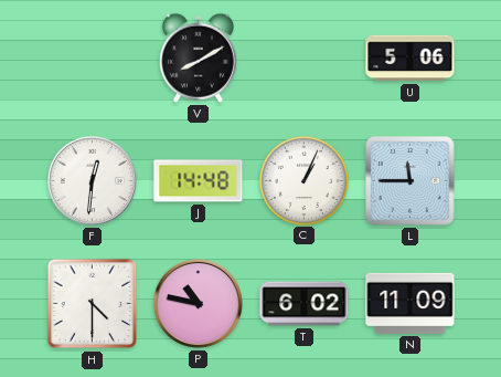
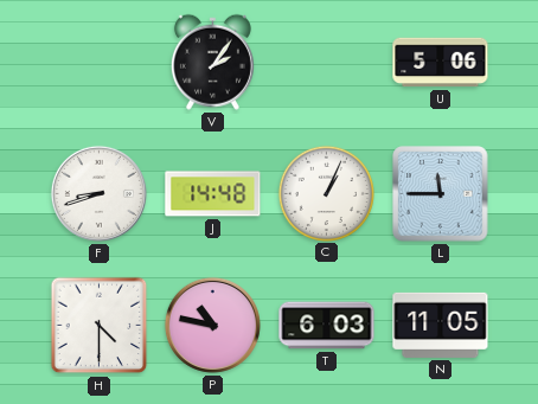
V: 8:10 -> 2:06
F: 12:31 -> 8:42
T: 6:02 -> 6:03
N: 11:09 -> 11:05
